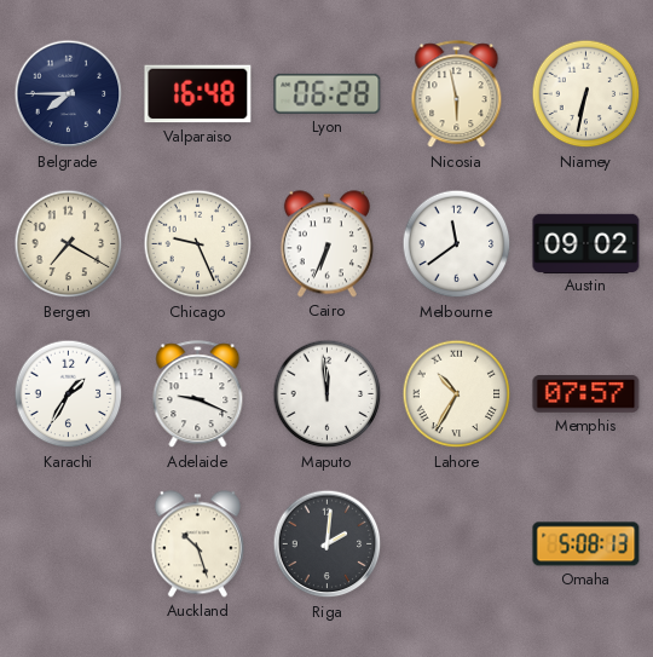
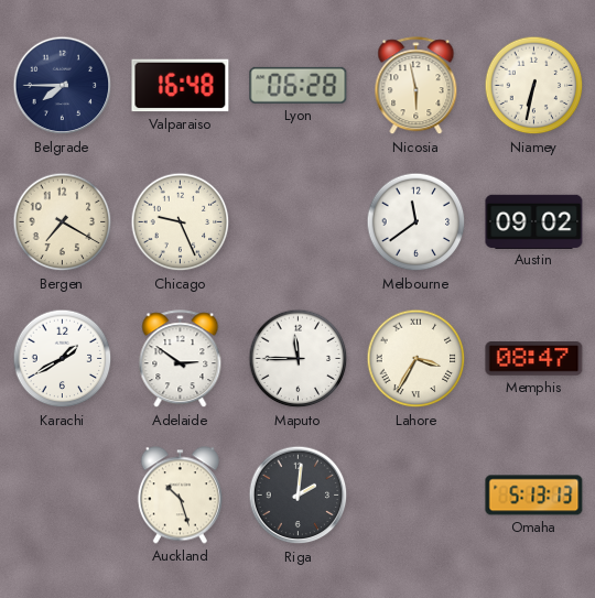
Cairo: 6:34 -> none
Karachi: 1:35 -> 1:40
Adelaide: 9:19 -> 2:51
Maputo: 11:59 -> 11:45
Lahore: 10:35 -> 3:35
Memphis: 07:57 -> 08:47
Omaha: 5:08 -> 5:13
